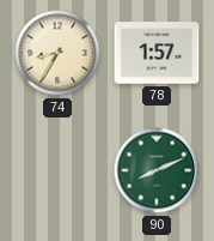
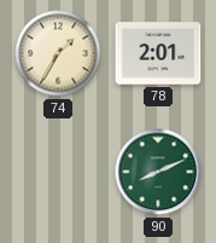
74: 8:35 -> 1:35
78: 1:57 -> 2:01
